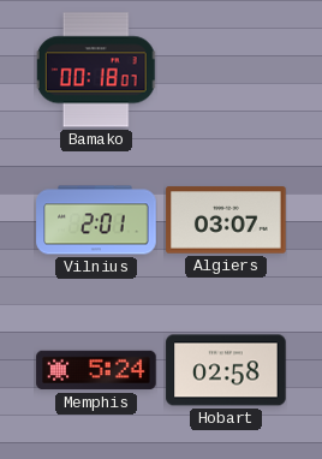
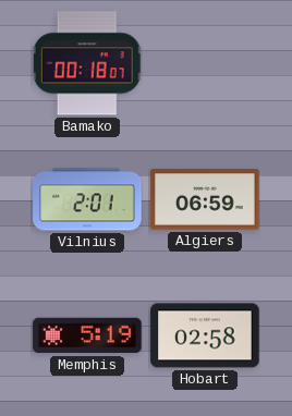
Algiers: 03:07 -> 06:59
Memphis: 5:24 -> 5:19
